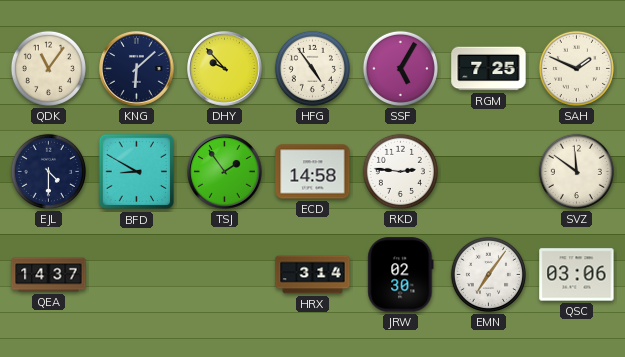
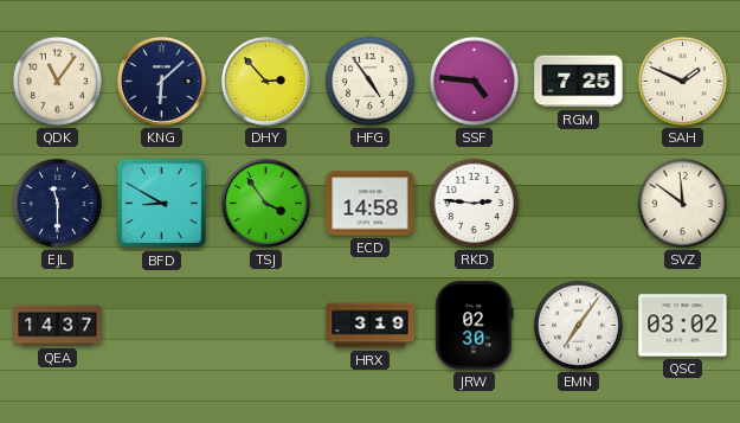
DHY: 9:53 -> 2:53
SSF: 5:05 -> 4:46
EJL: 4:30 -> 11:30
TSJ: 1:54 -> 3:54
HRX: 3:14 -> 3:19
QSC: 03:06 -> 03:02
